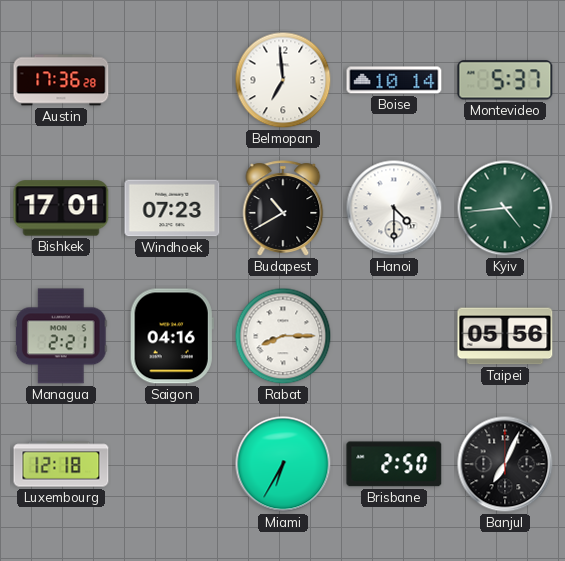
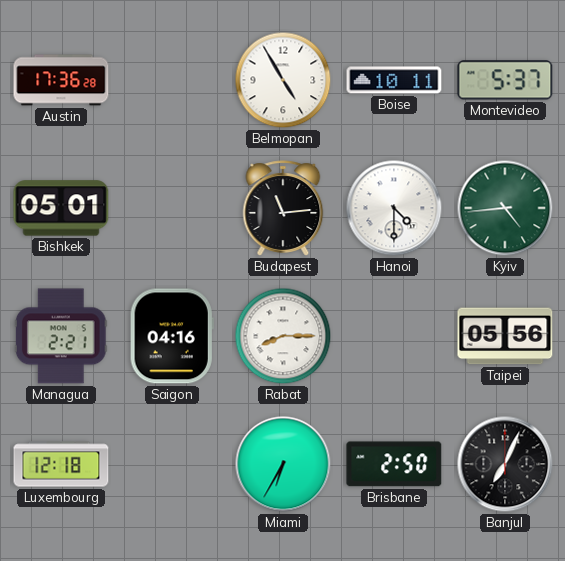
Belmopan: 6:59 -> 4:55
Boise: 10:14 -> 10:11
Bishkek: 17:01 -> 05:01
Windhoek: 07:23 -> none
Budapest: 10:40 -> 11:14
